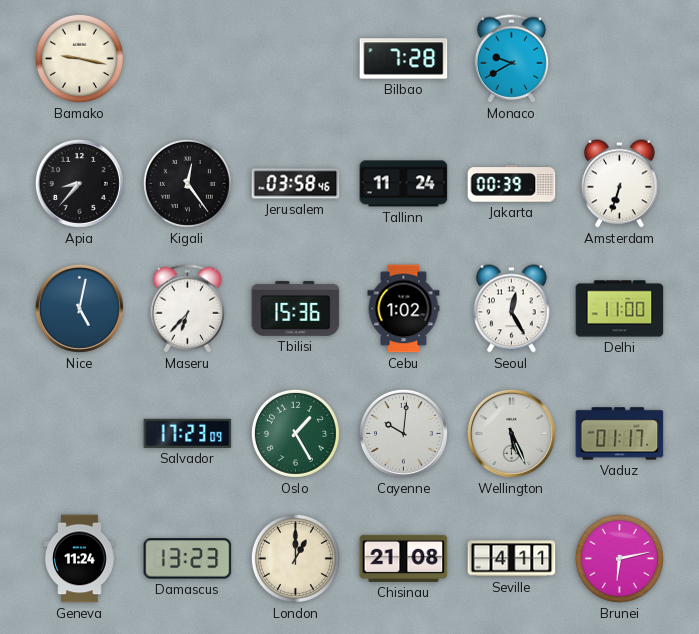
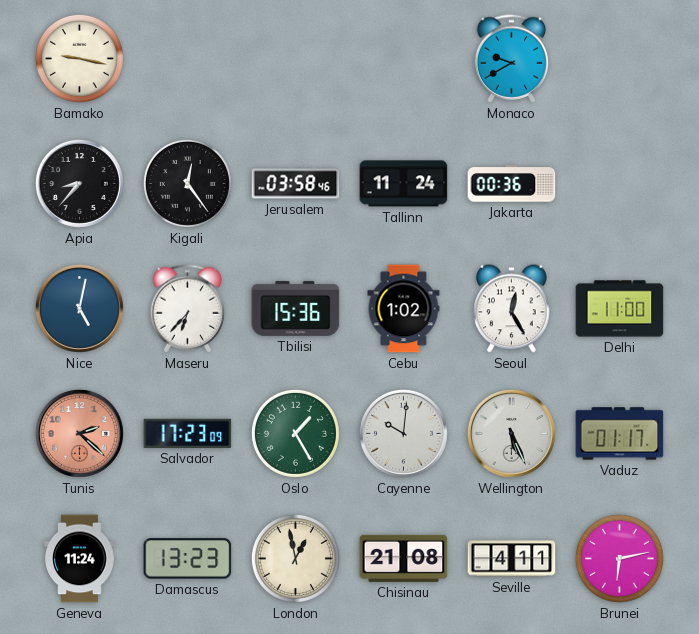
Bilbao: 7:28 -> none
Jakarta: 00:39 -> 00:36
Amsterdam: 6:33 -> none
Tunis: none -> 2:22
London: 1:00 -> 12:58
